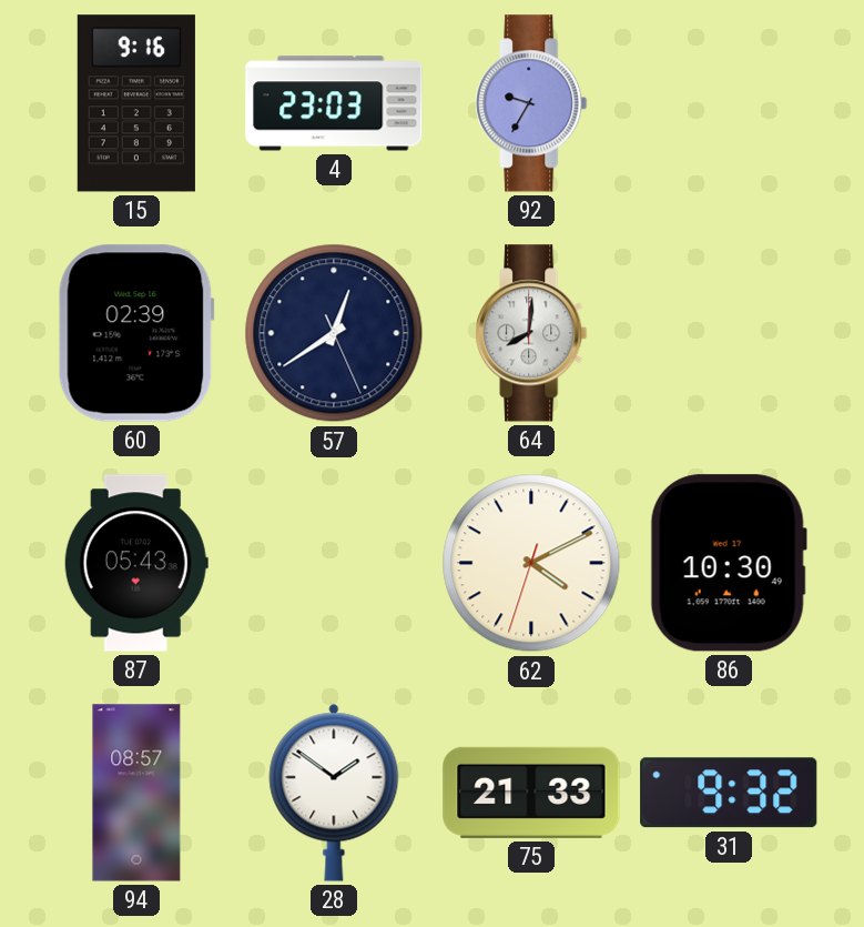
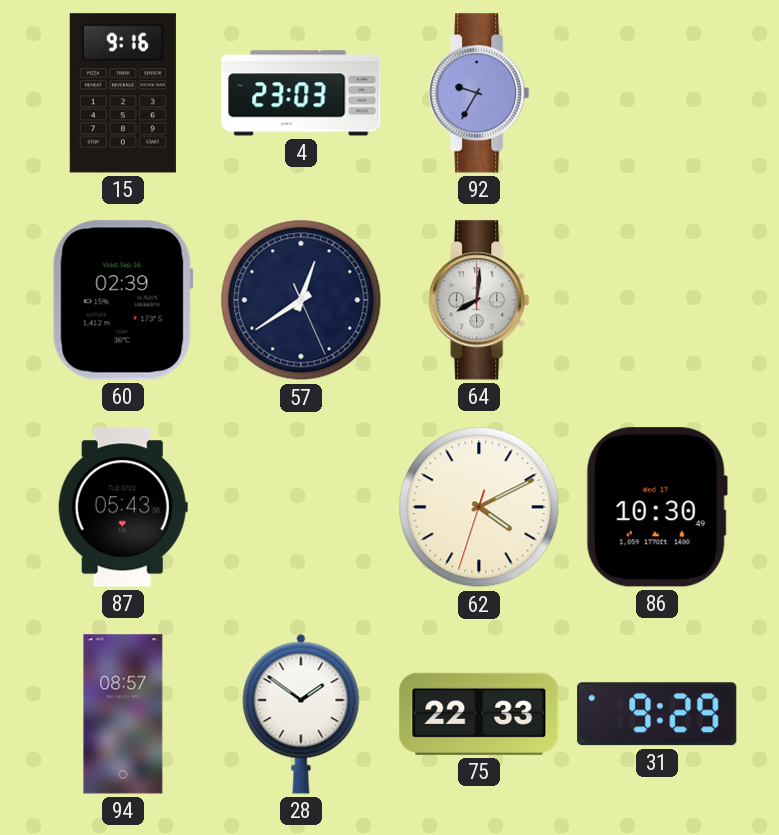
75: 21:33 -> 22:33
31: 9:32 -> 9:29
